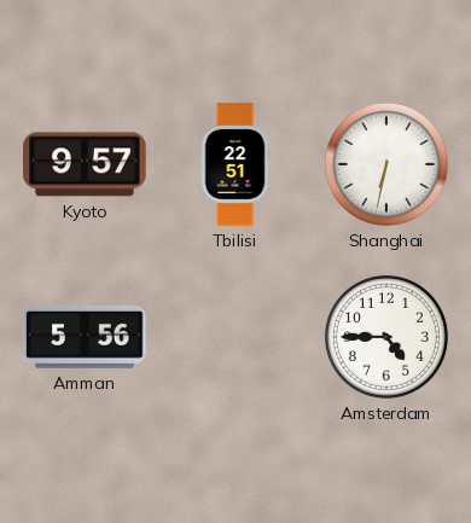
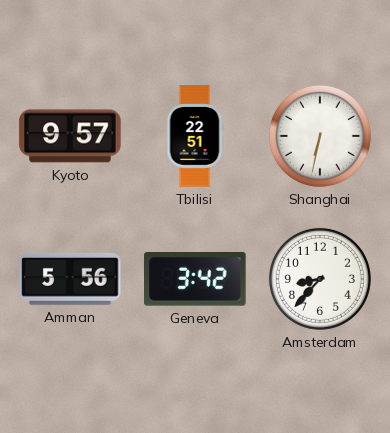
Geneva: none -> 3:42
Amsterdam: 4:45 -> 8:37
